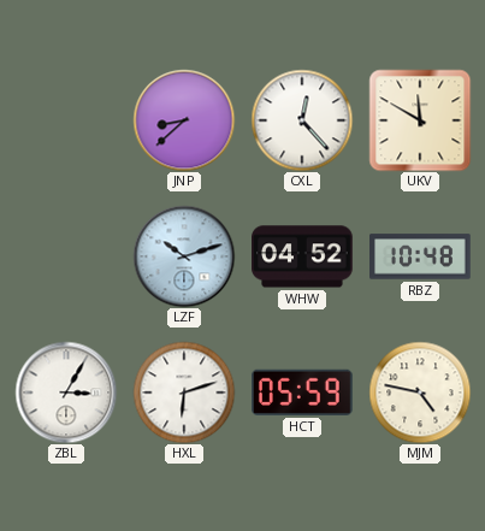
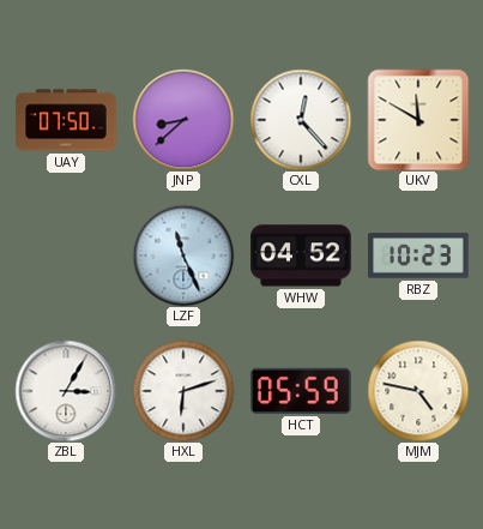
UAY: none -> 07:50
LZF: 10:12 -> 11:26
RBZ: 10:48 -> 10:23
